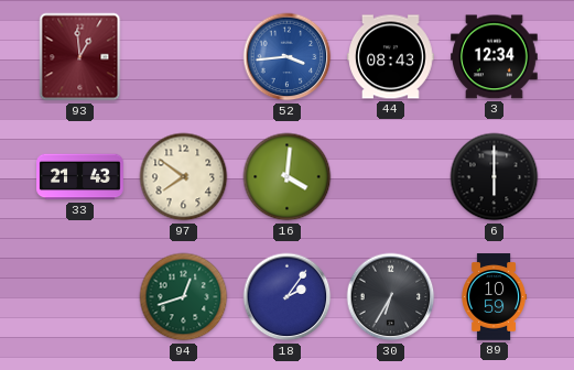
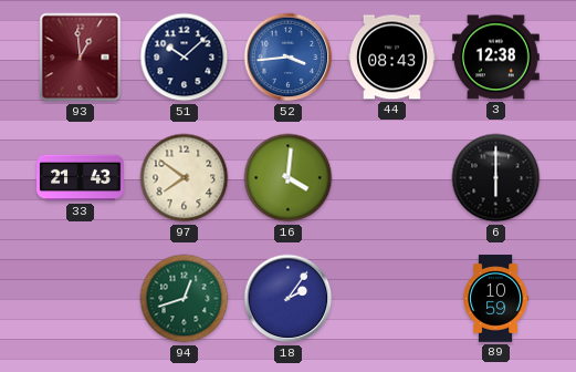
51: none -> 10:08
3: 12:34 -> 12:38
30: 6:35 -> none
